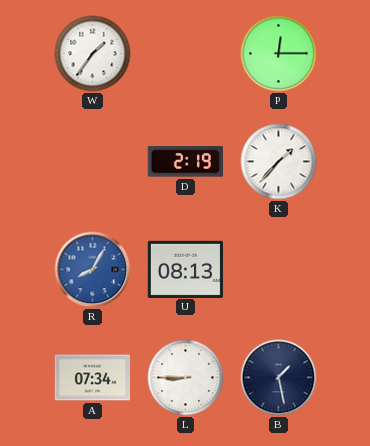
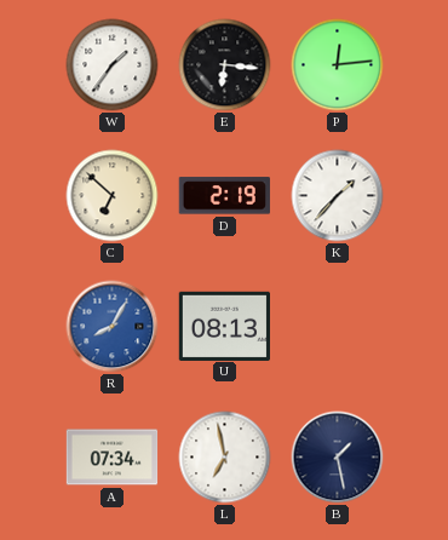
E: none -> 6:16
P: 12:15 -> 12:14
C: none -> 6:52
L: 8:45 -> 6:58
